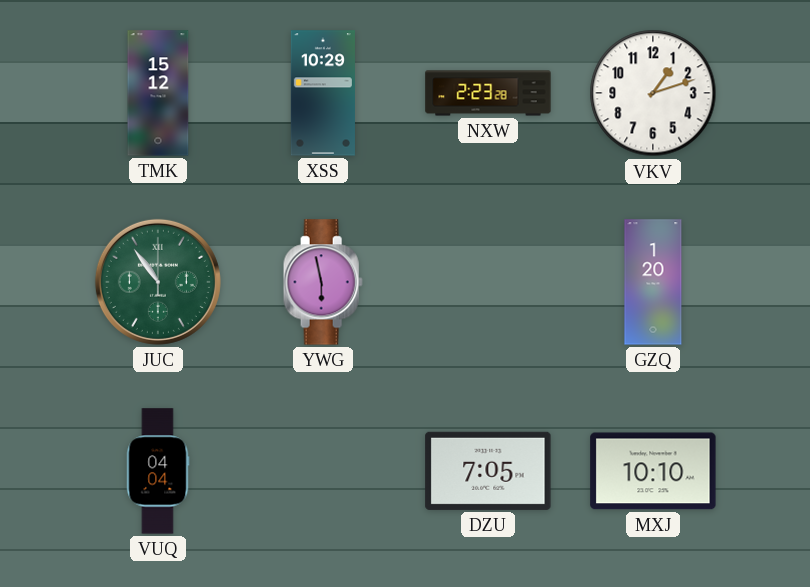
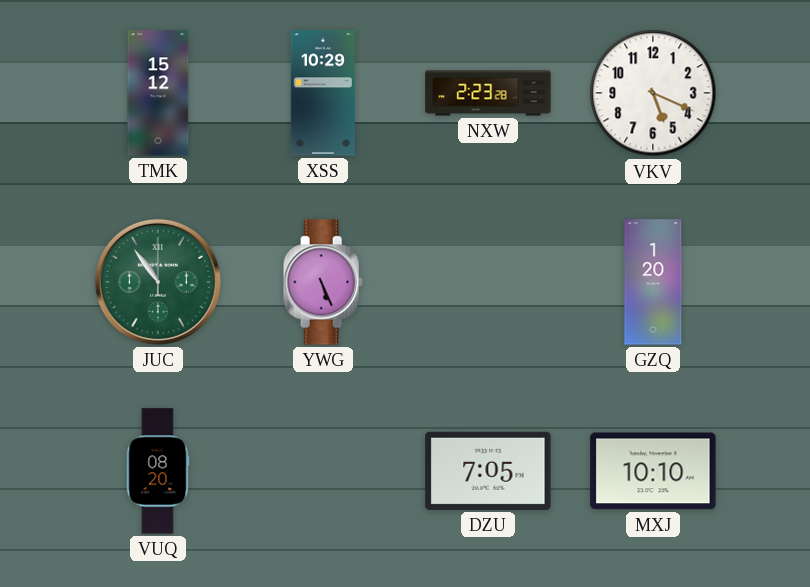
VKV: 1:12 -> 5:19
YWG: 5:58 -> 5:26
VUQ: 04:04 -> 08:20
